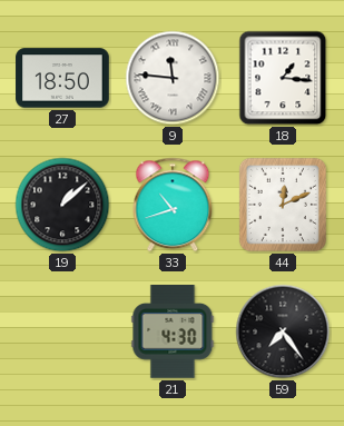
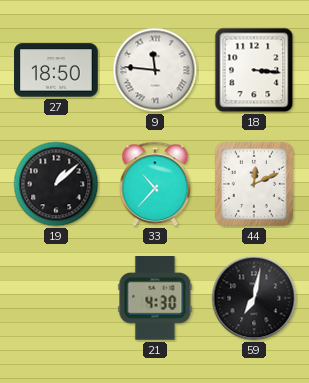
18: 1:16 -> 3:16
33: 10:42 -> 10:37
59: 7:24 -> 7:02
